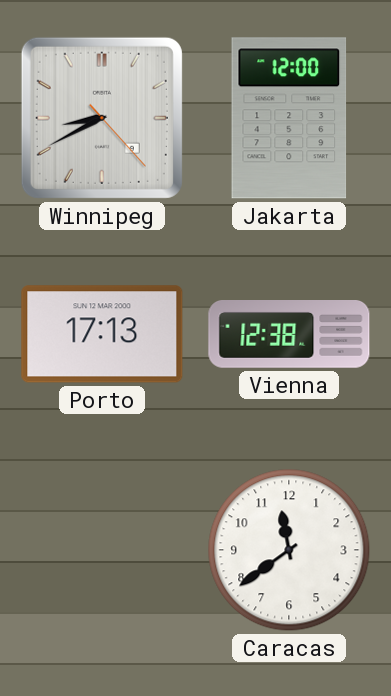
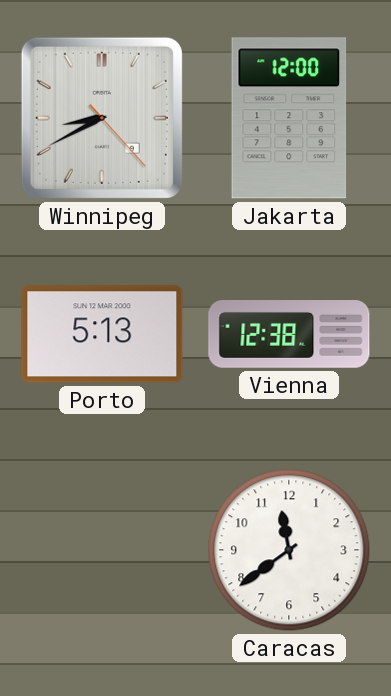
Porto: 17:13 -> 5:13
